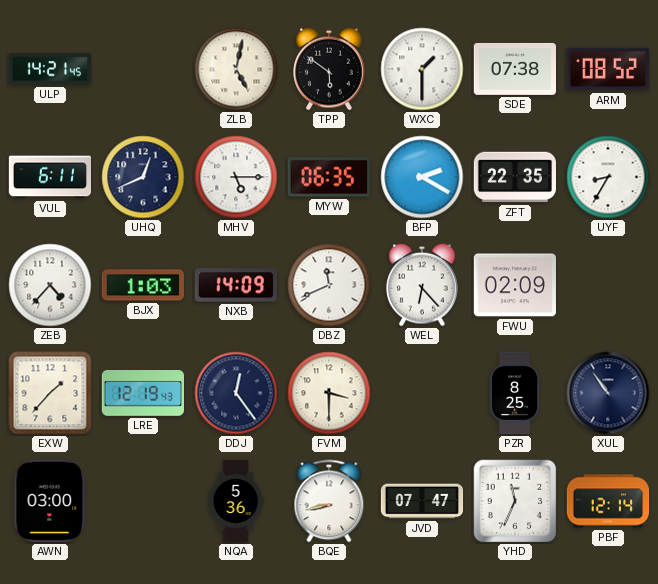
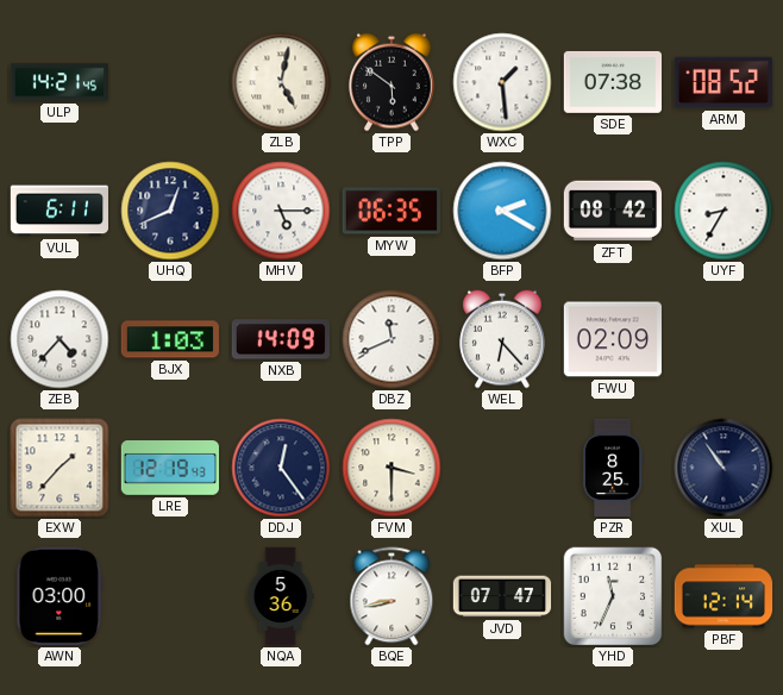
WXC: 1:30 -> 1:29
ZFT: 22:35 -> 08:42
